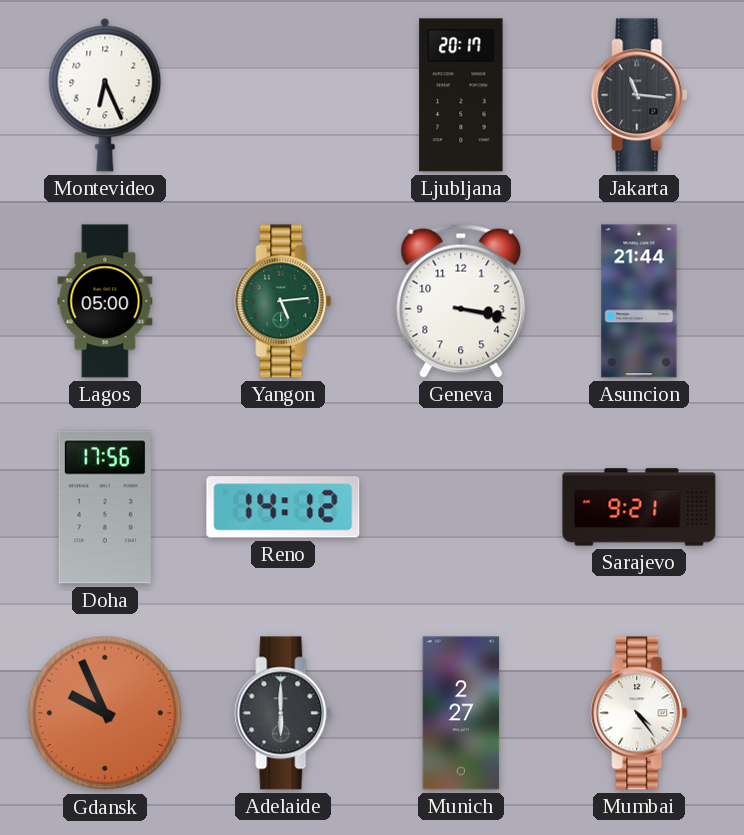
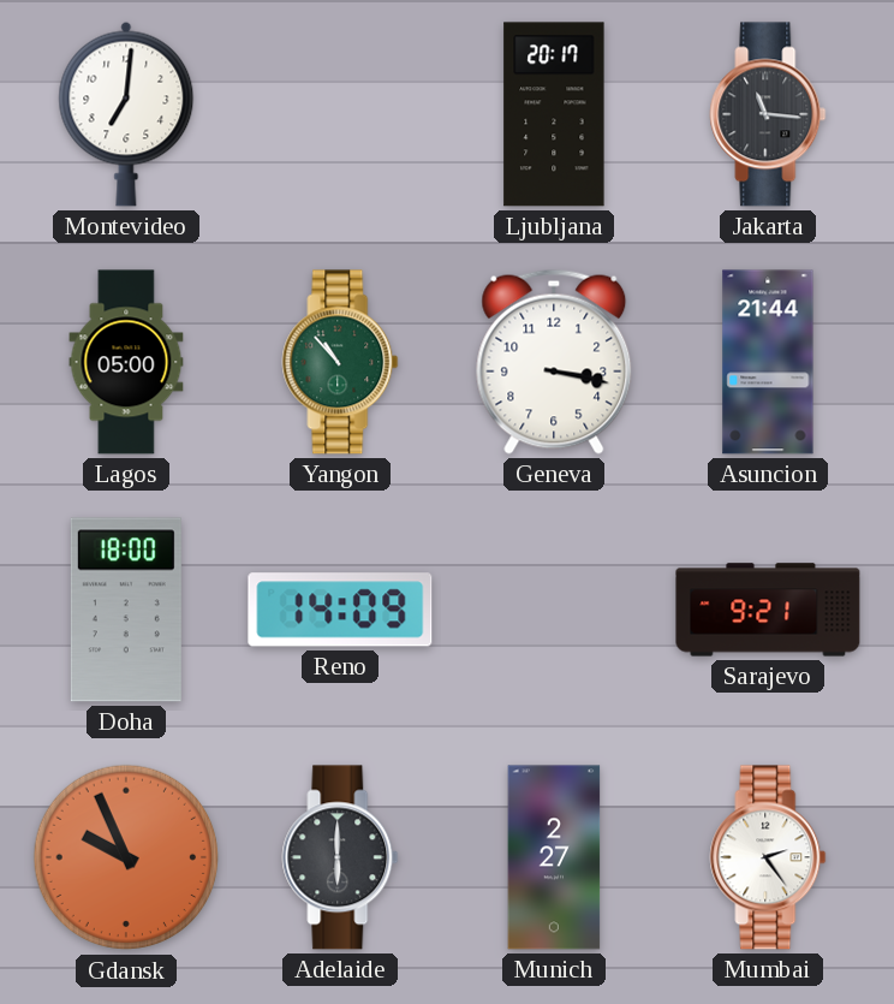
Montevideo: 6:26 -> 7:01
Yangon: 5:14 -> 10:53
Doha: 17:56 -> 18:00
Reno: 14:12 -> 14:09
Mumbai: 4:24 -> 2:24
